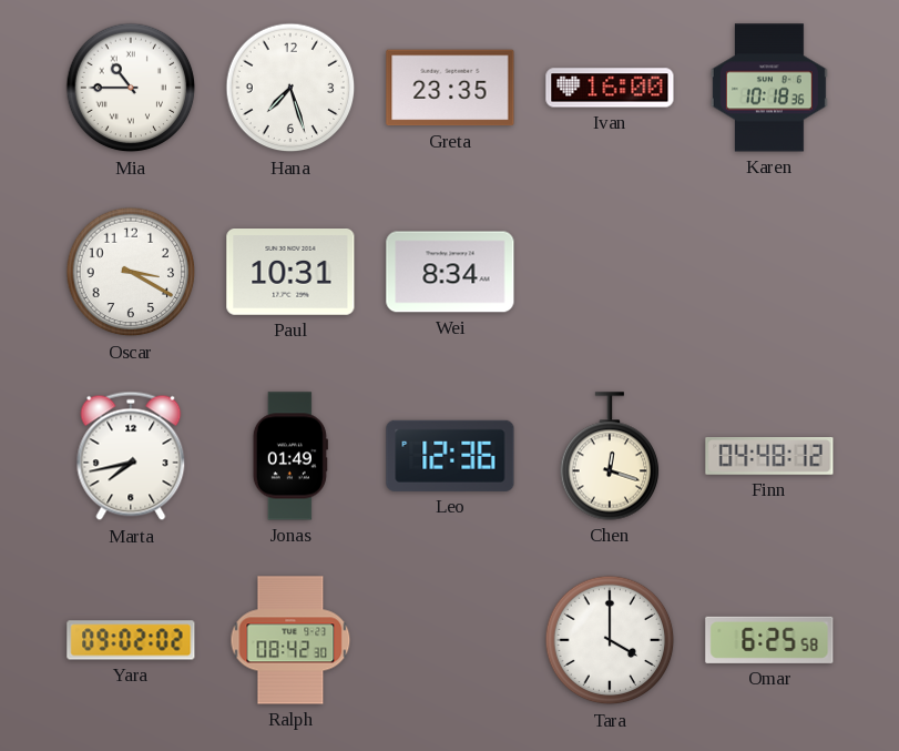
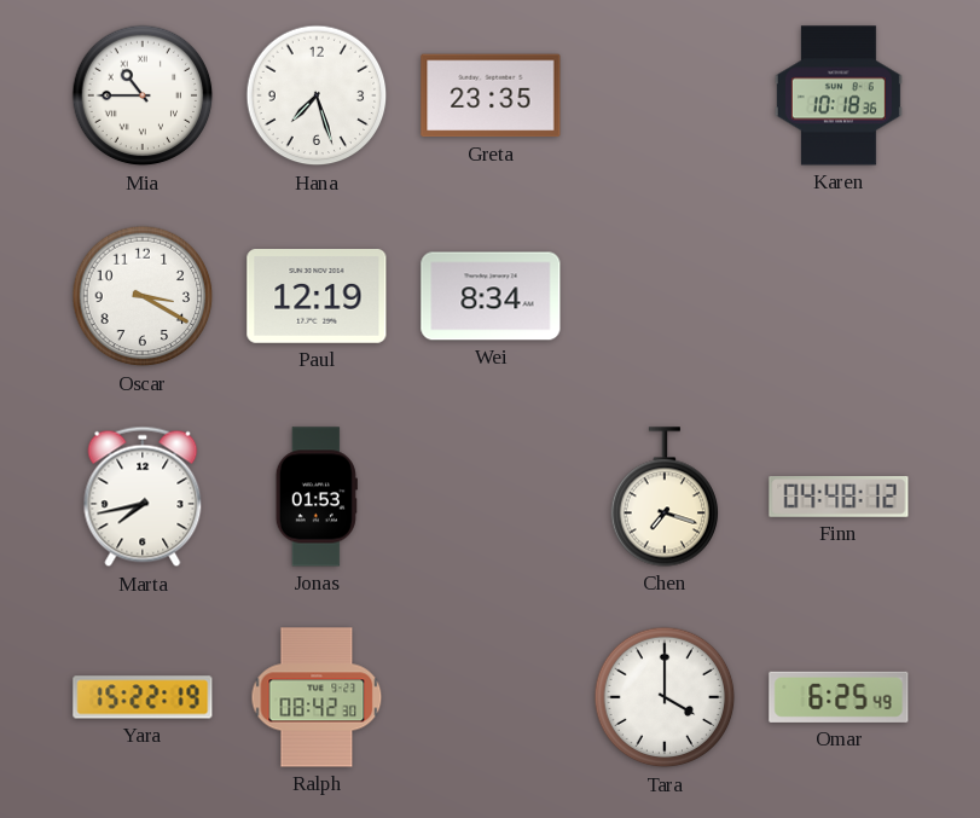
Ivan: 16:00 -> none
Paul: 10:31 -> 12:19
Jonas: 01:49 -> 01:53
Leo: 12:36 -> none
Chen: 12:18 -> 7:18
Yara: 09:02 -> 15:22
Omar: 6:25:58 -> 6:25:49
